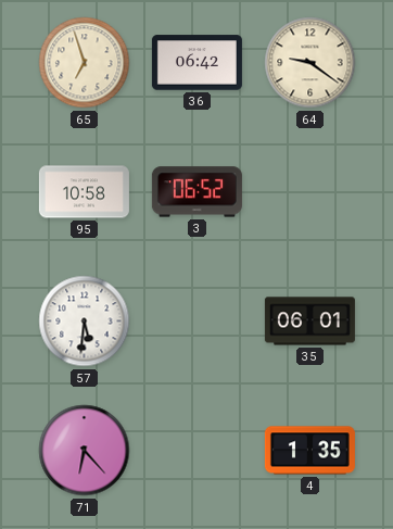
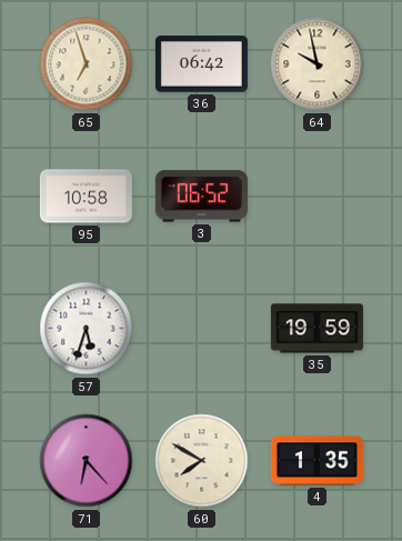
64: 9:21 -> 9:58
57: 5:31 -> 5:33
35: 06:01 -> 19:59
60: none -> 7:50
